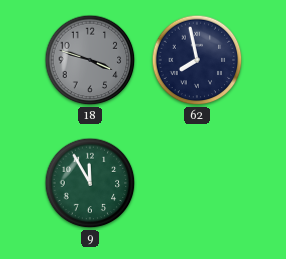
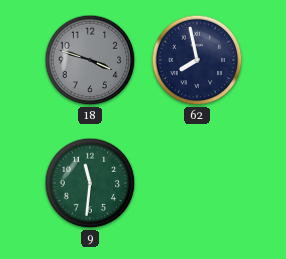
9: 11:55 -> 11:31
